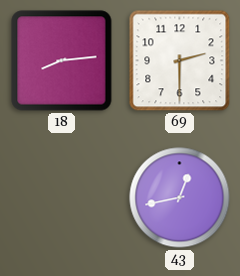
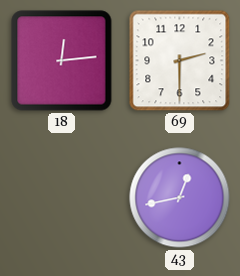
18: 8:14 -> 12:14
